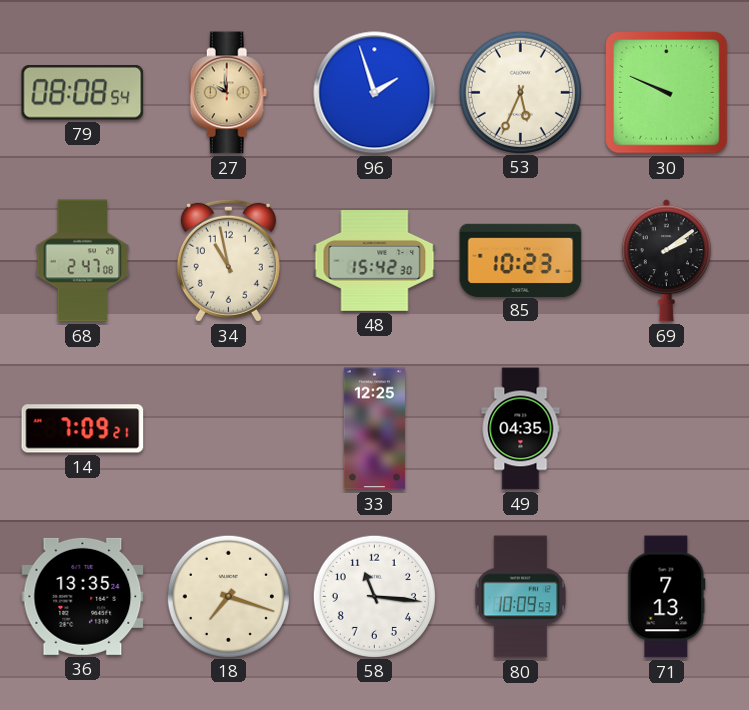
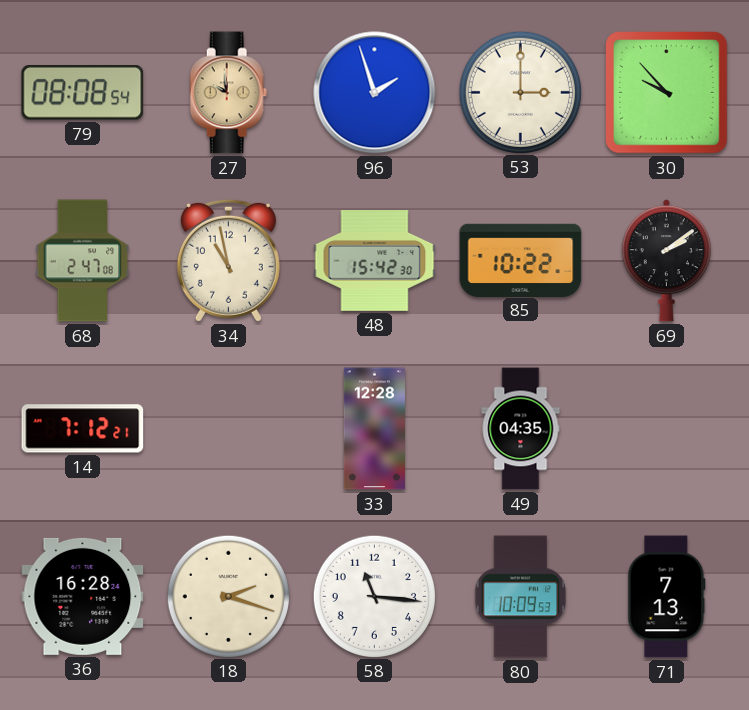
53: 5:34 -> 3:00
30: 9:49 -> 9:53
85: 10:23 -> 10:22
14: 7:09 -> 7:12
33: 12:25 -> 12:28
36: 13:35 -> 16:28
18: 7:18 -> 2:18
